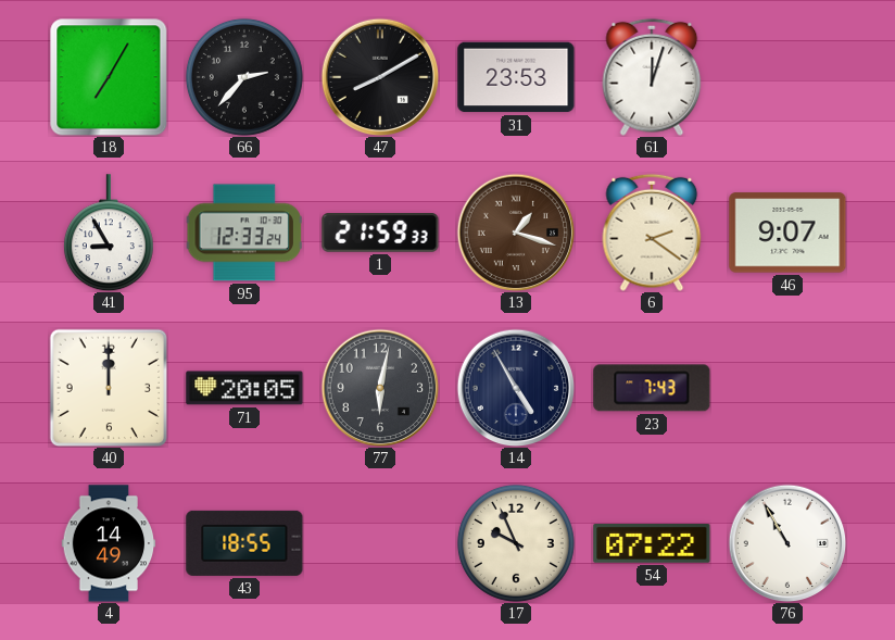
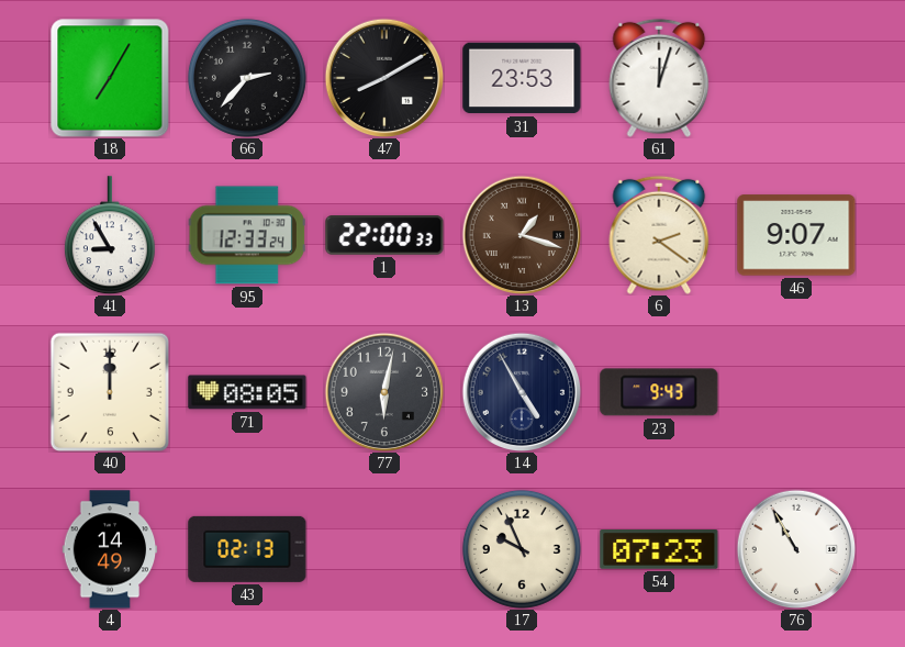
1: 21:59 -> 22:00
71: 20:05 -> 08:05
23: 7:43 -> 9:43
43: 18:55 -> 02:13
54: 07:22 -> 07:23
